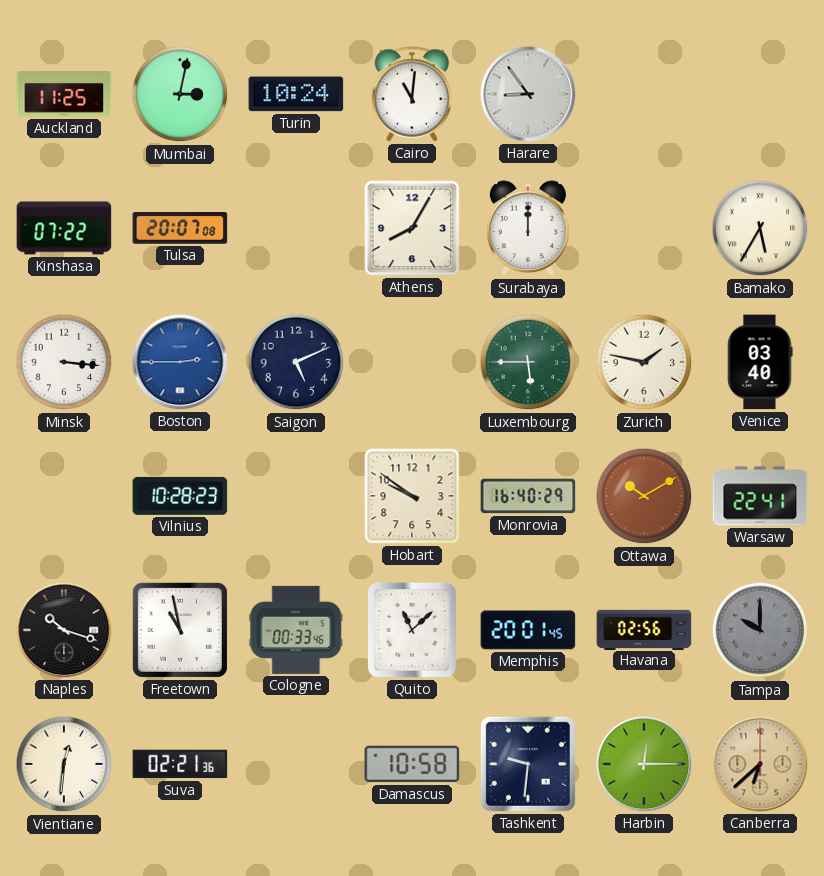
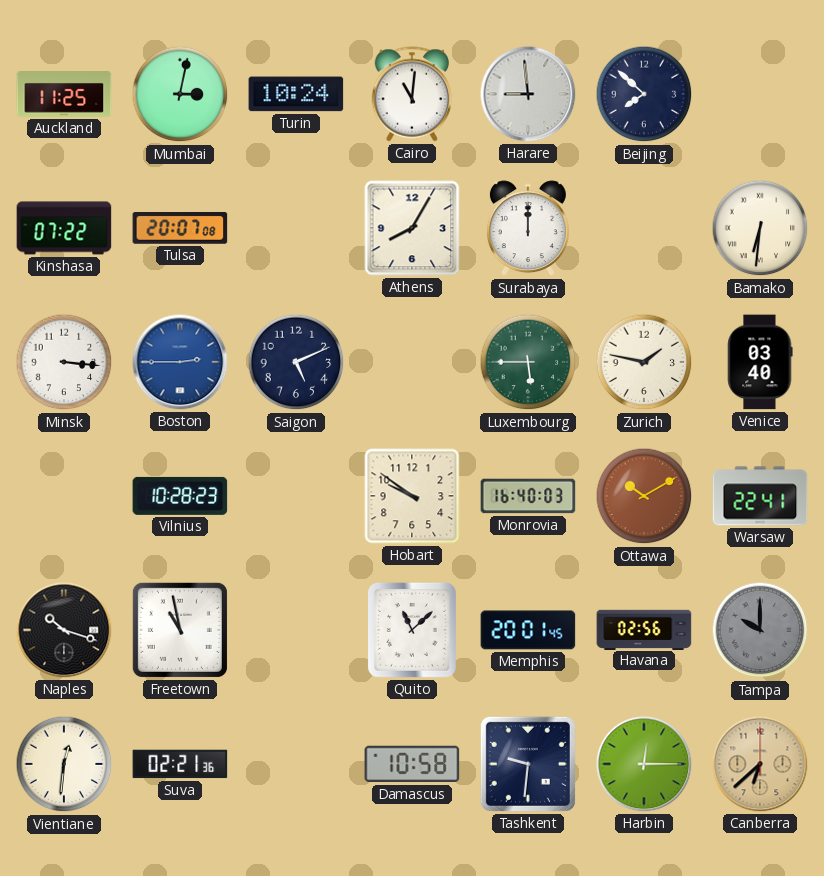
Harare: 8:54 -> 8:59
Beijing: none -> 7:52
Bamako: 5:35 -> 6:31
Monrovia: 16:40:29 -> 16:40:03
Cologne: 00:33 -> none
